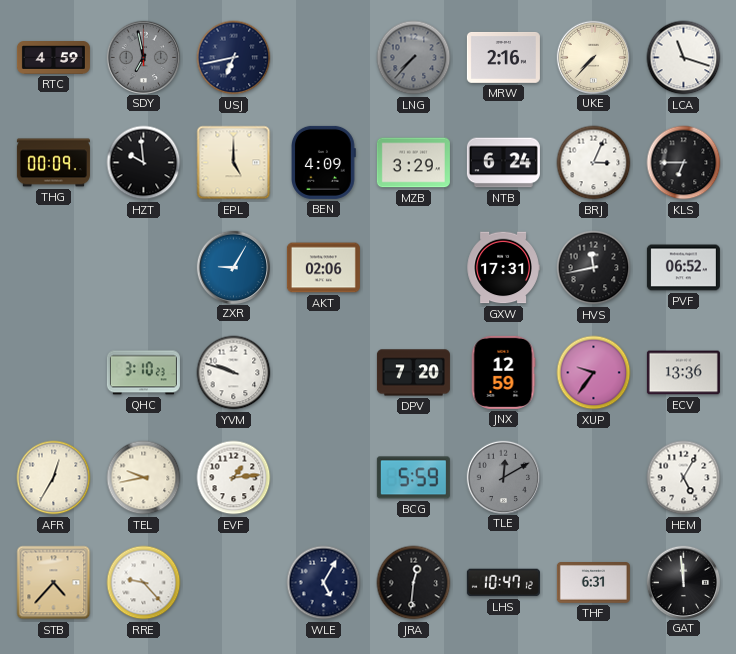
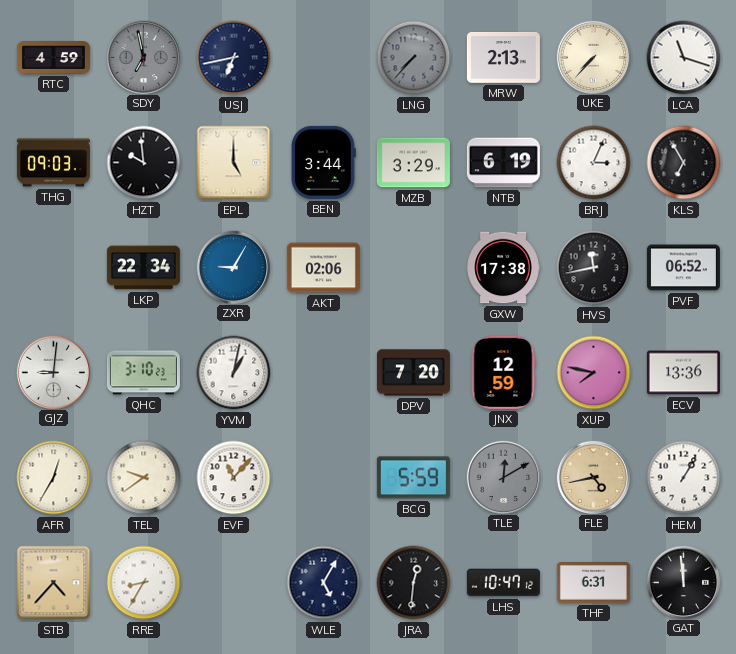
MRW: 2:16 -> 2:13
THG: 00:09 -> 09:03
BEN: 4:09 -> 3:44
NTB: 6:24 -> 6:19
KLS: 6:45 -> 6:55
LKP: none -> 22:34
GXW: 17:31 -> 17:38
GJZ: none -> 9:01
YVM: 9:48 -> 1:02
XUP: 9:36 -> 7:47
TEL: 9:43 -> 9:39
EVF: 1:14 -> 11:07
FLE: none -> 4:43
HEM: 5:05 -> 1:05
RRE: 9:23 -> 8:35
